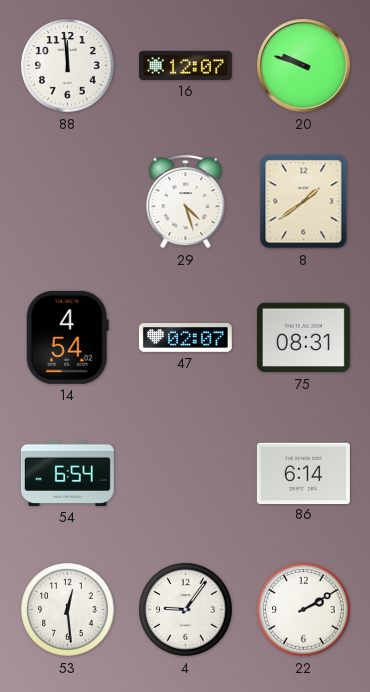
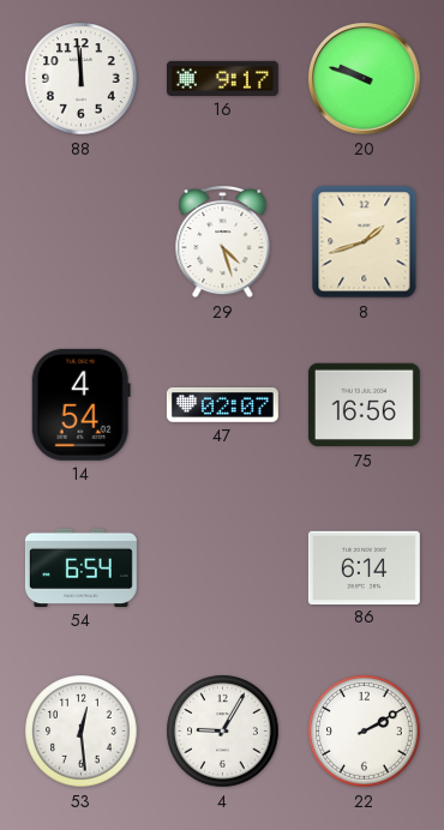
16: 12:07 -> 9:17
8: 1:39 -> 1:42
75: 08:31 -> 16:56
4: 9:06 -> 9:05
